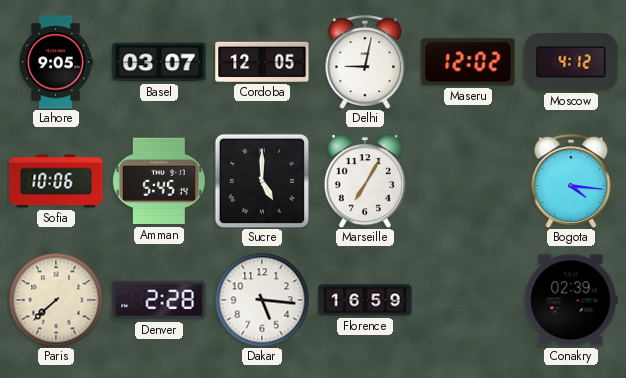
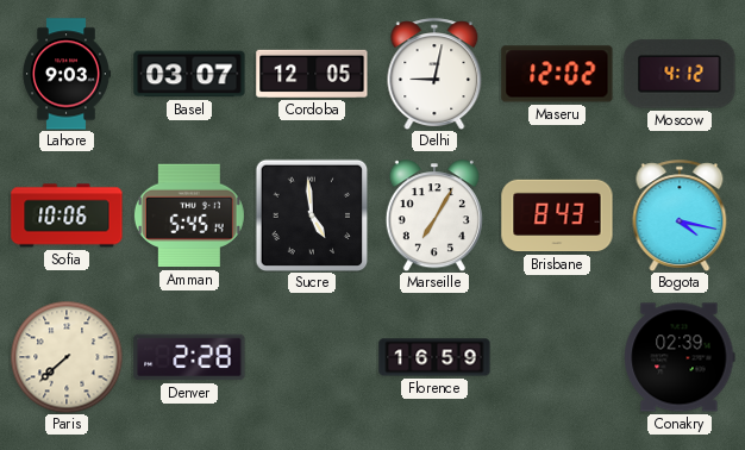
Lahore: 9:05 -> 9:03
Sucre: 5:00 -> 4:59
Brisbane: none -> 8:43
Bogota: 4:16 -> 4:17
Dakar: 5:16 -> none
